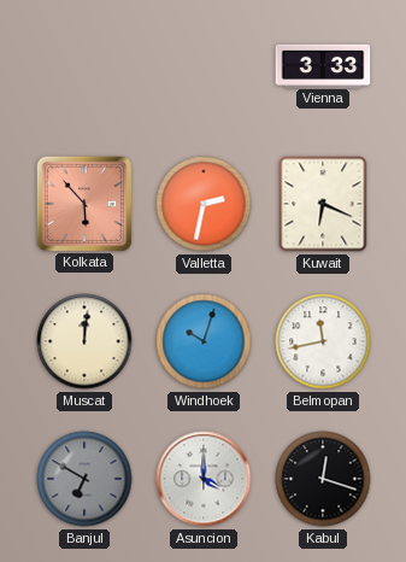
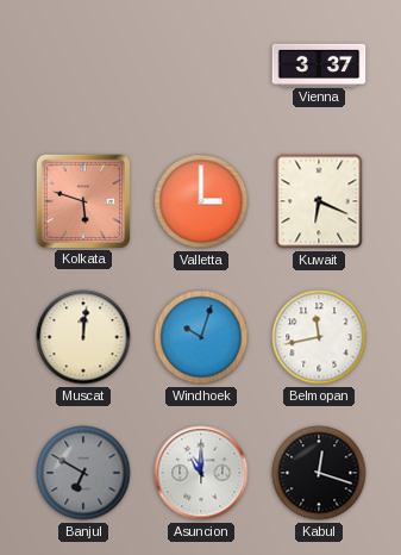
Vienna: 3:33 -> 3:37
Kolkata: 5:53 -> 5:48
Valletta: 2:32 -> 3:00
Asuncion: 4:00 -> 11:00
